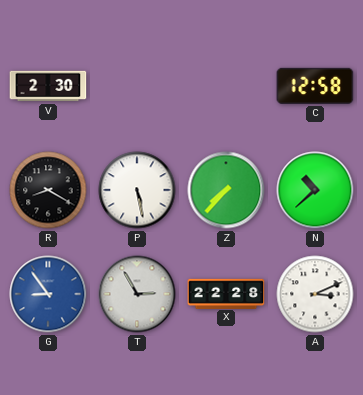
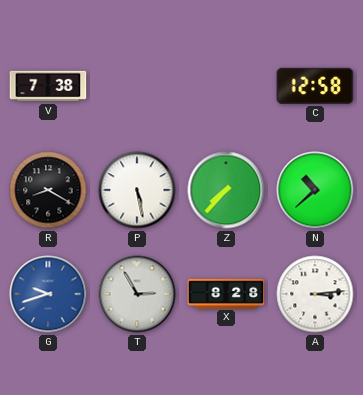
V: 2:30 -> 7:38
G: 8:54 -> 9:42
X: 22:28 -> 8:28
A: 3:11 -> 3:14
